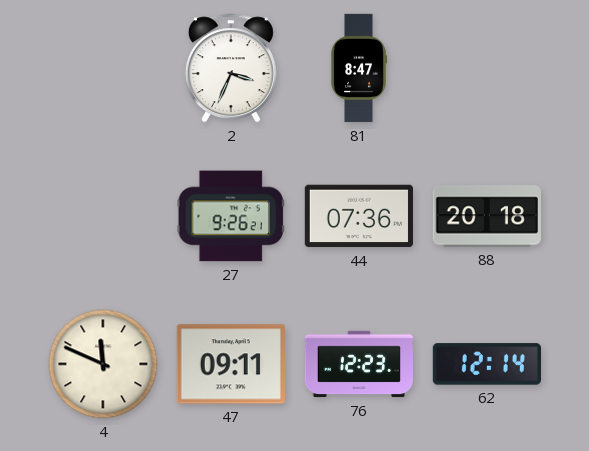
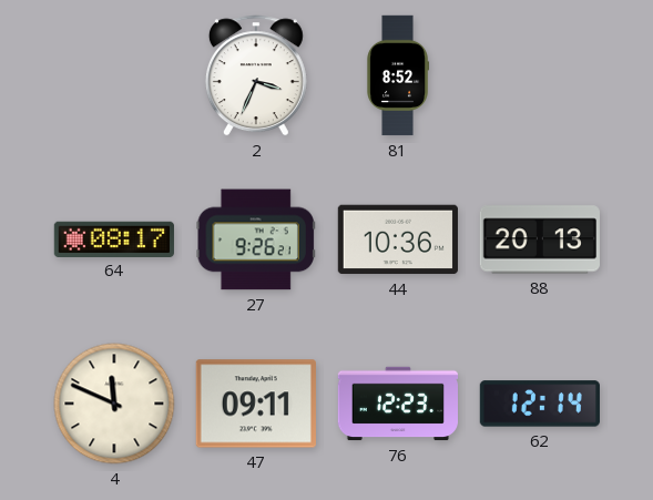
81: 8:47 -> 8:52
64: none -> 08:17
44: 07:36 -> 10:36
88: 20:18 -> 20:13
